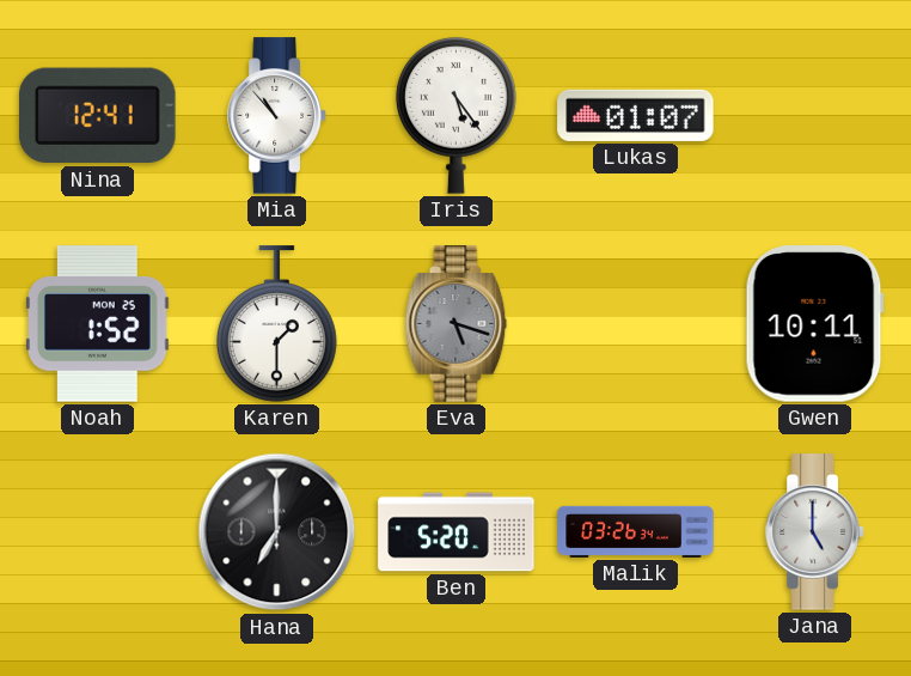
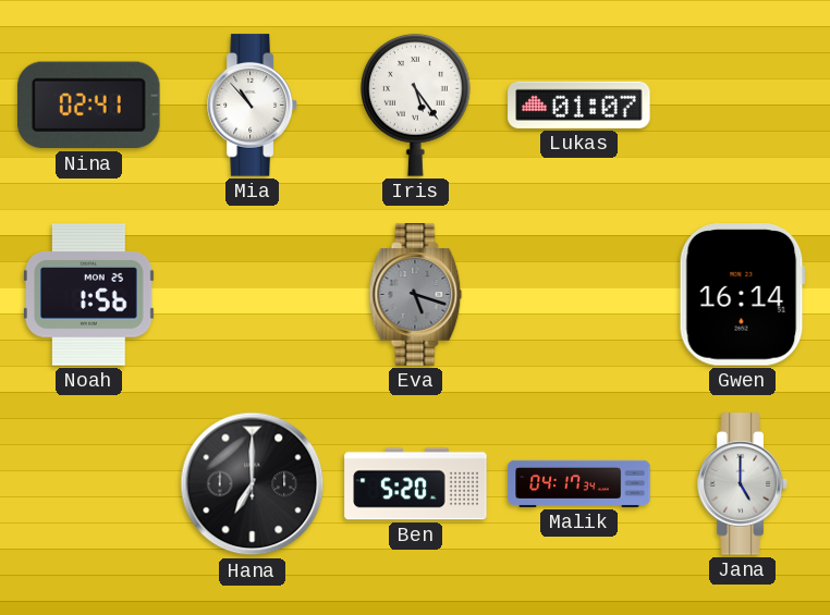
Nina: 12:41 -> 02:41
Noah: 1:52 -> 1:56
Karen: 1:30 -> none
Gwen: 10:11 -> 16:14
Malik: 03:26 -> 04:17
